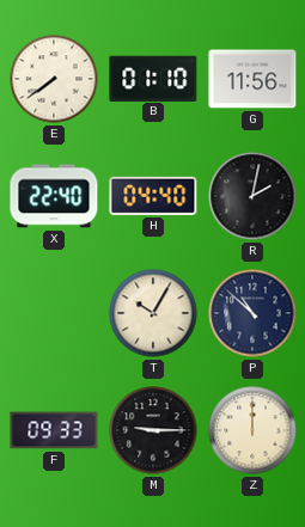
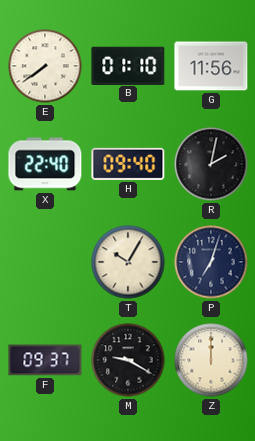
H: 04:40 -> 09:40
P: 10:52 -> 7:03
F: 09:33 -> 09:37
M: 9:15 -> 9:20
